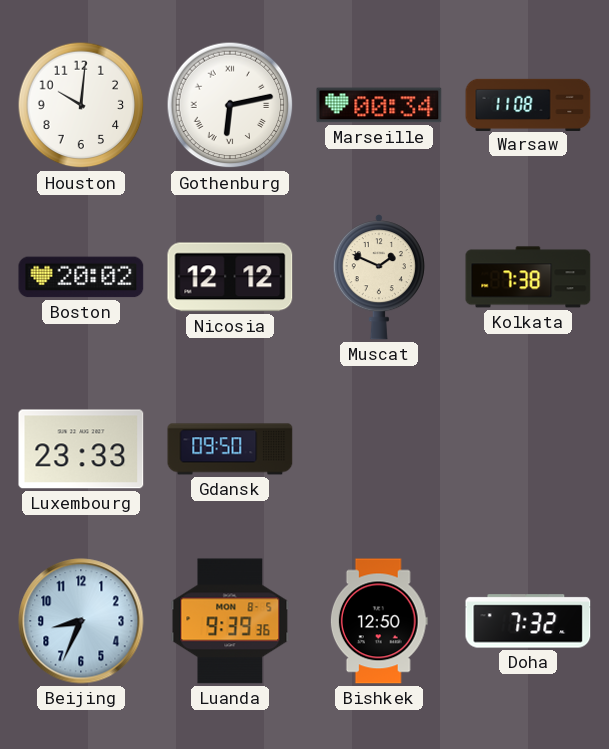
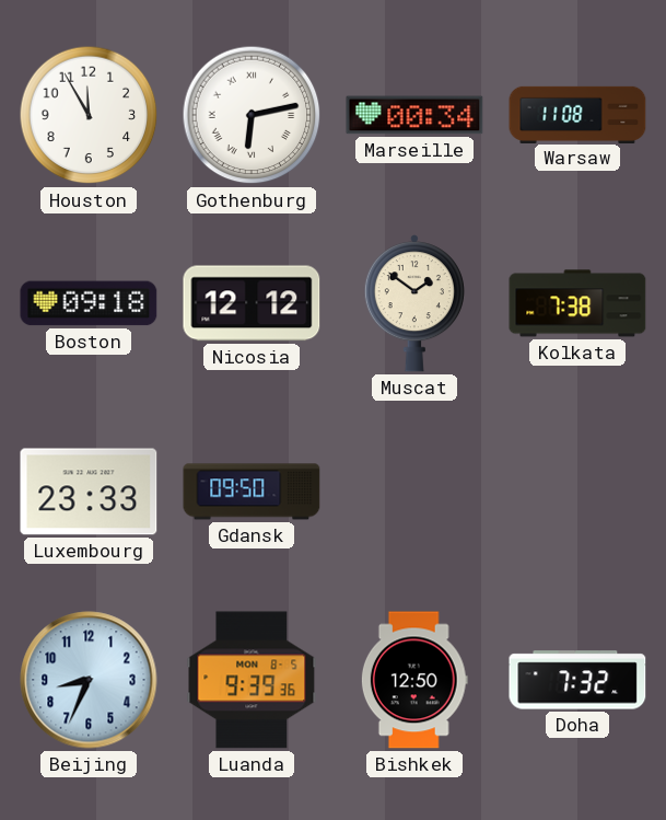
Houston: 10:01 -> 11:55
Boston: 20:02 -> 09:18
Muscat: 1:49 -> 1:51
